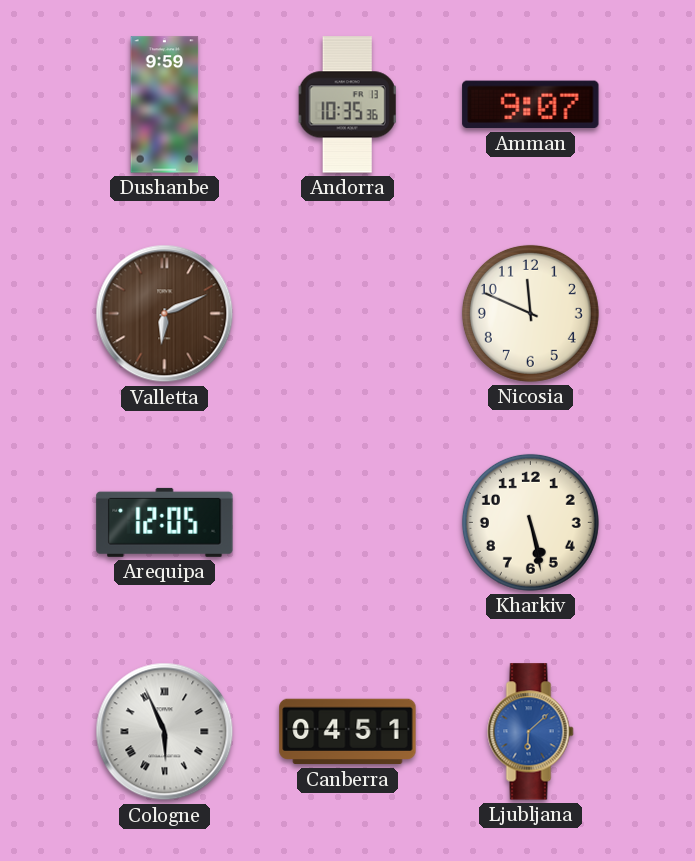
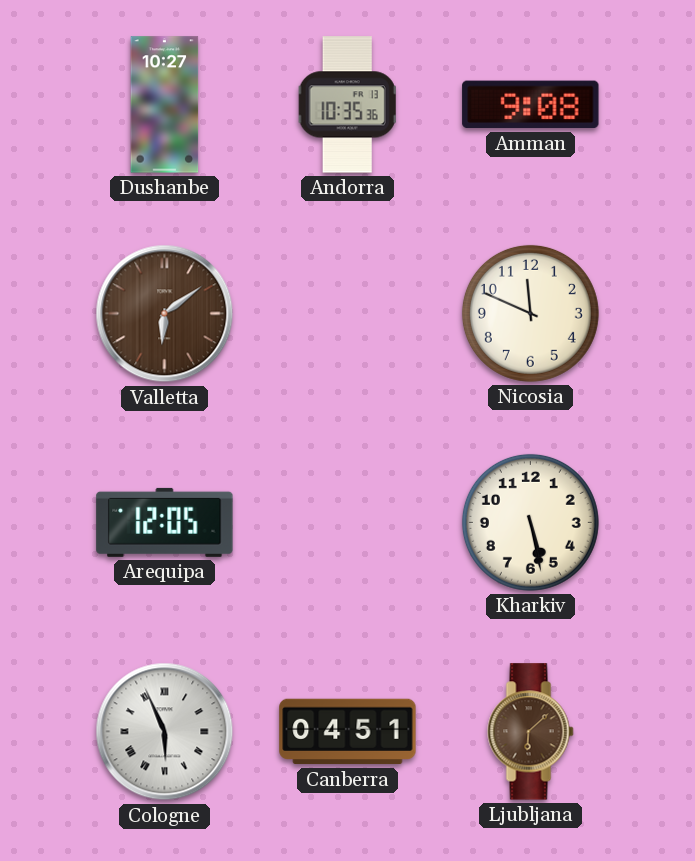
Dushanbe: 9:59 -> 10:27
Amman: 9:07 -> 9:08
Valletta: 6:11 -> 6:09
Ljubljana dial: blue -> brown
